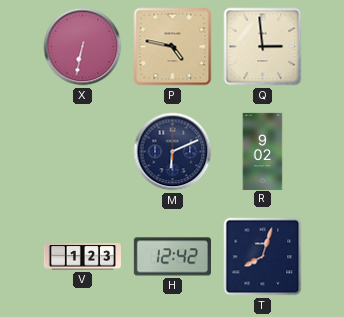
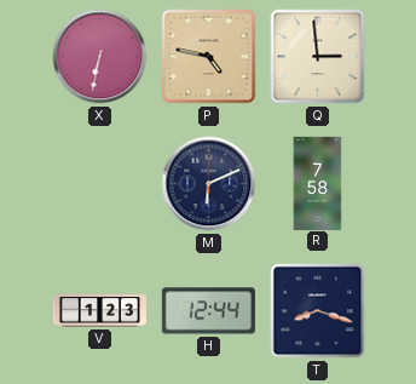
R: 9:02 -> 7:58
H: 12:42 -> 12:44
T: 8:03 -> 8:18
